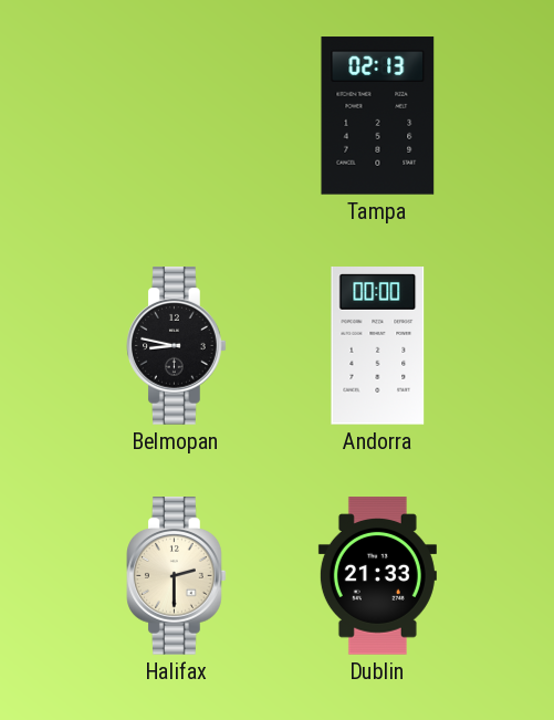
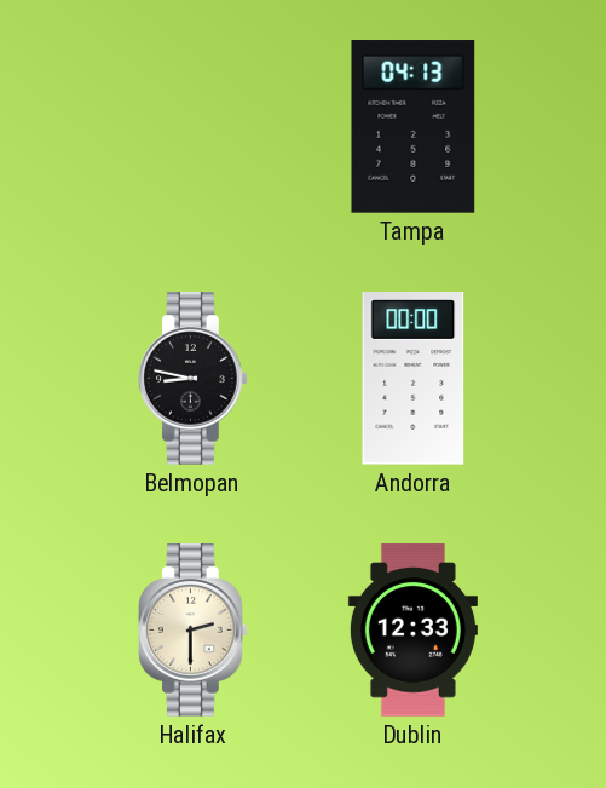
Tampa: 02:13 -> 04:13
Dublin: 21:33 -> 12:33
